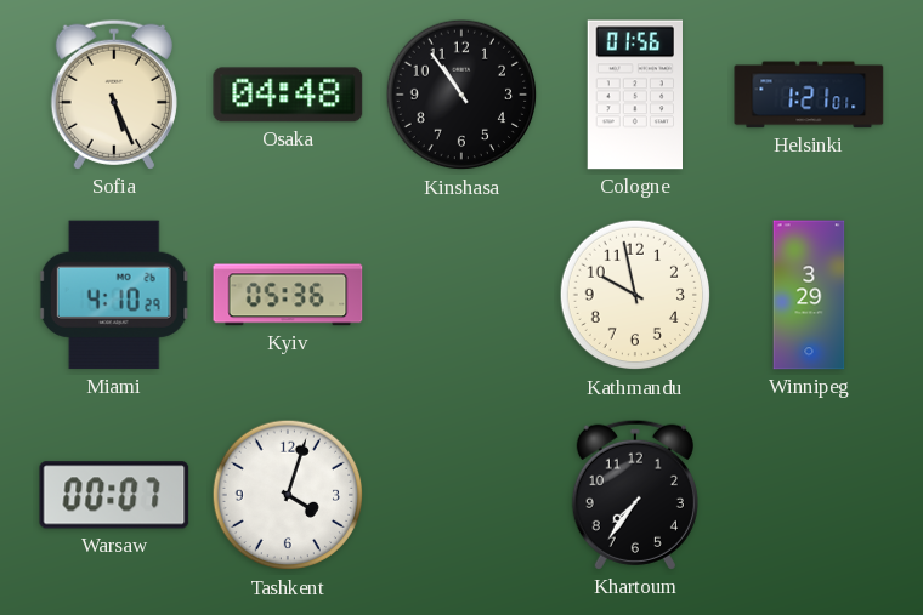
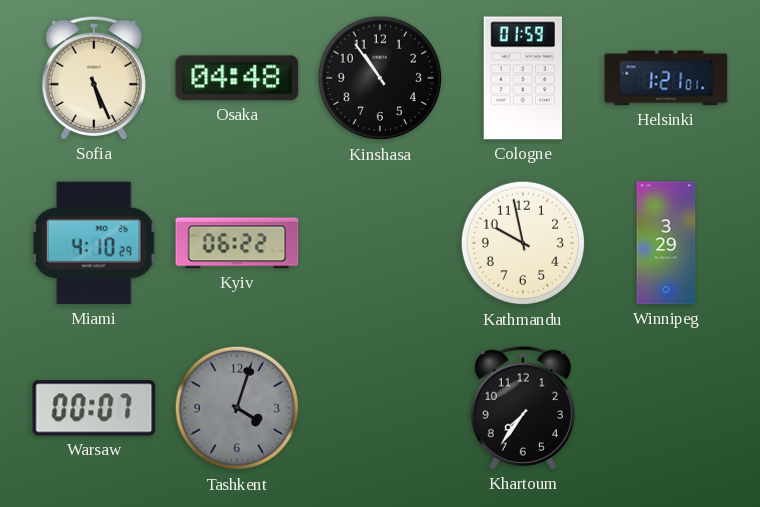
Cologne: 01:56 -> 01:59
Kyiv: 05:36 -> 06:22
Tashkent dial: white -> grey
